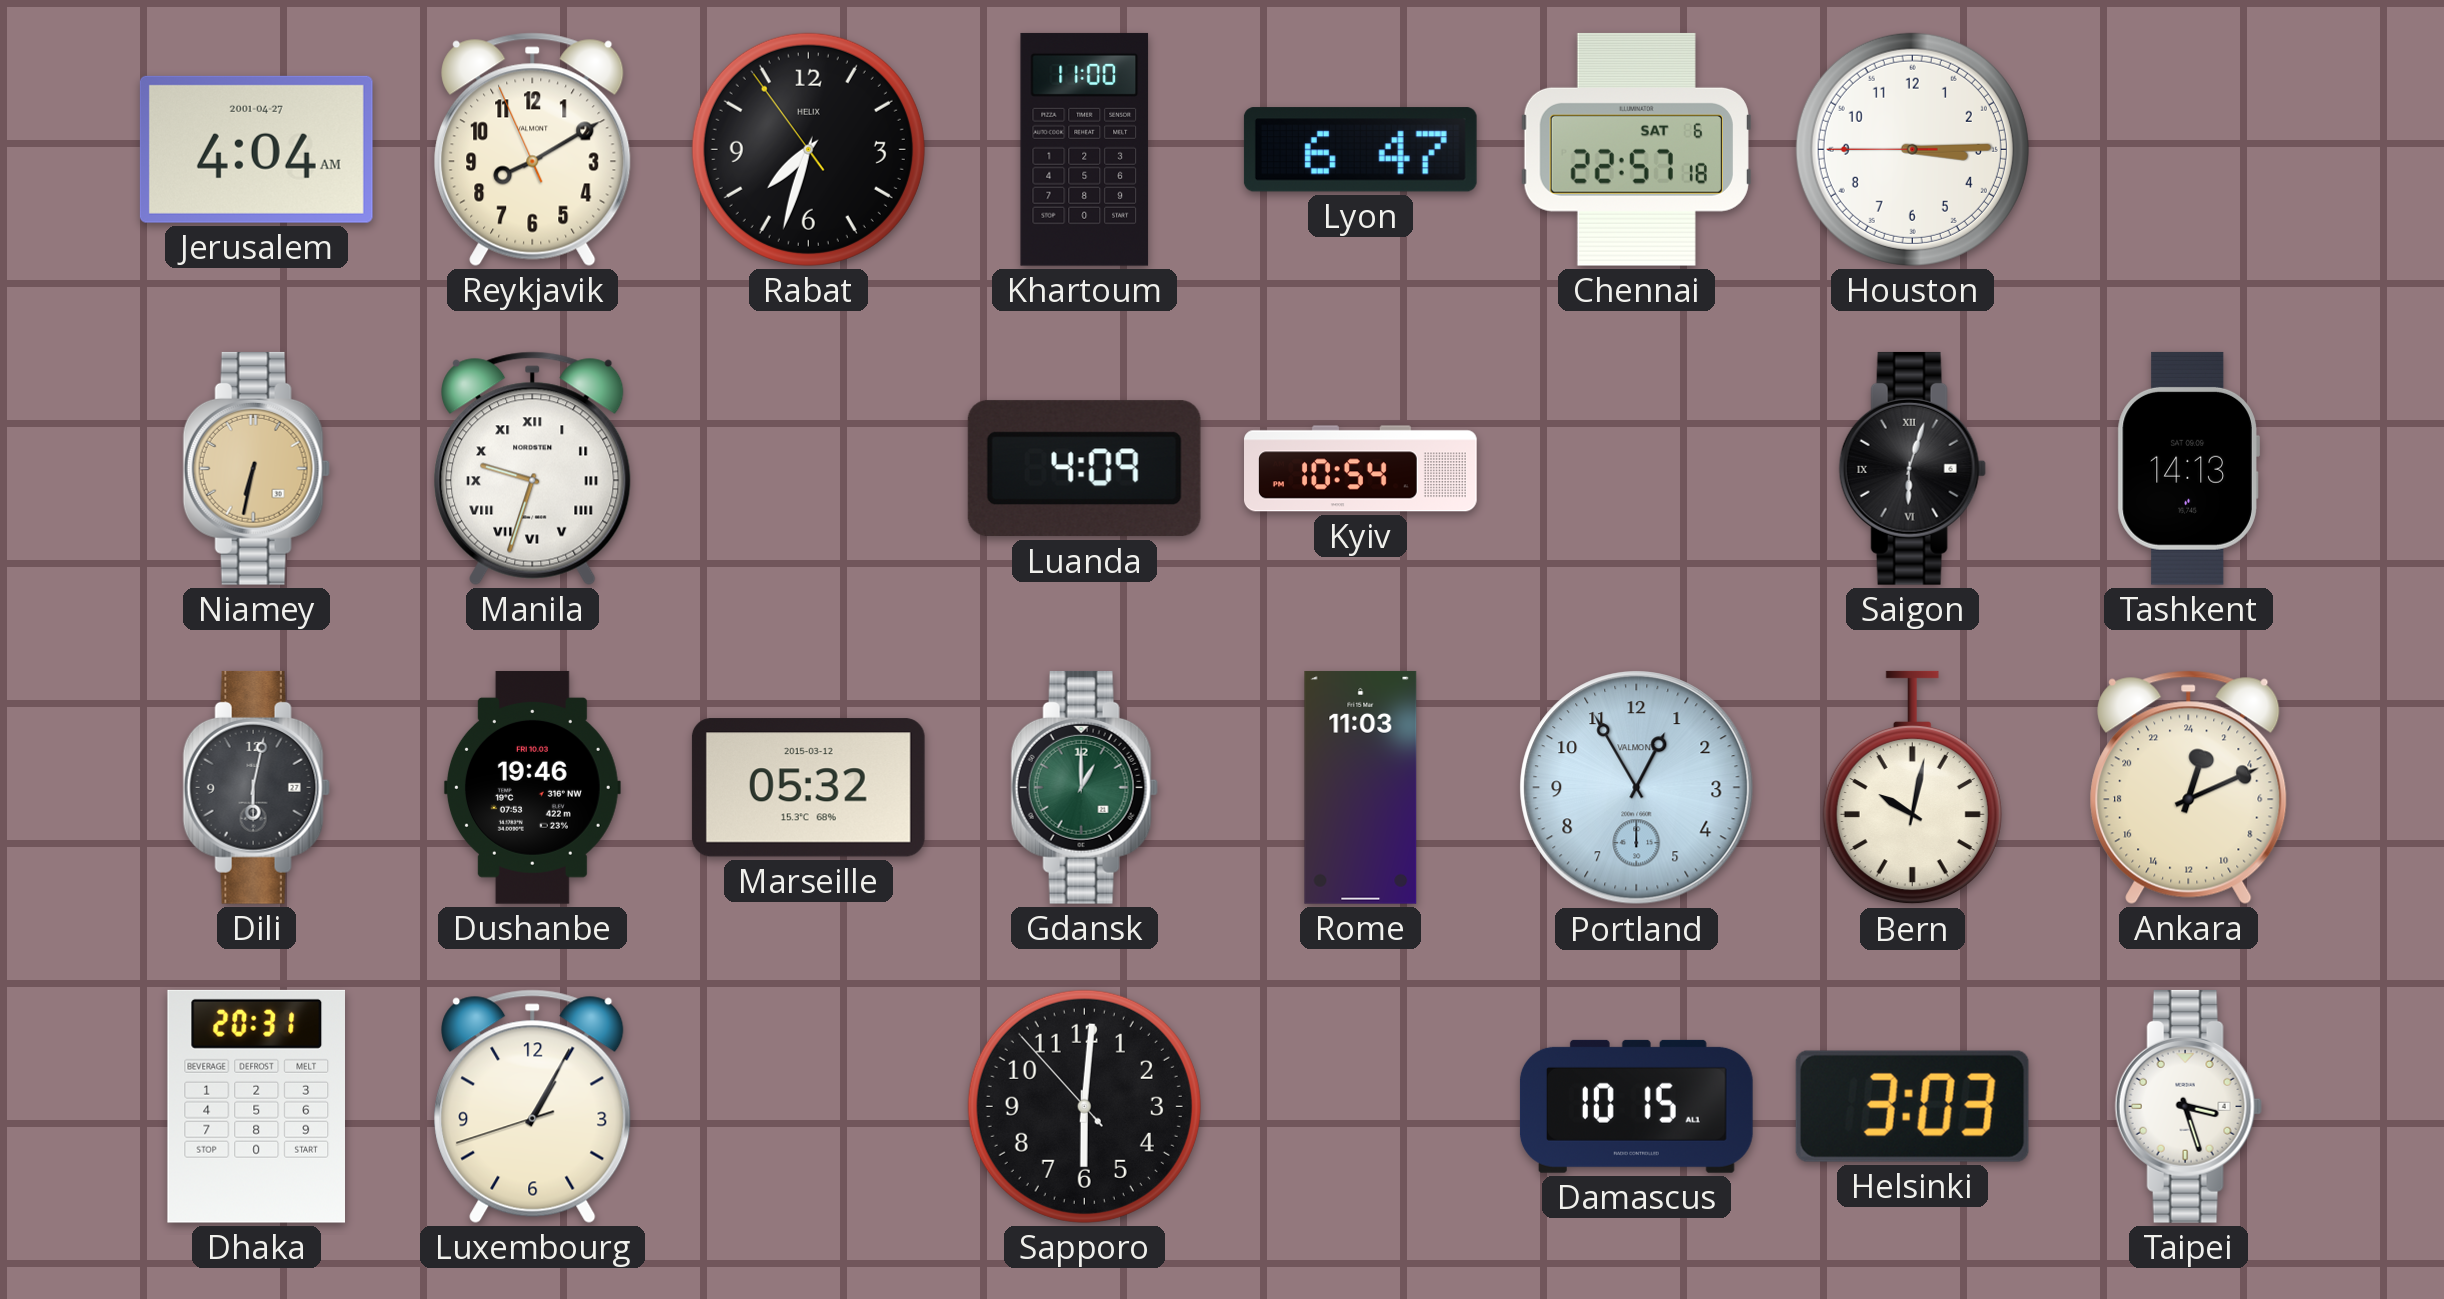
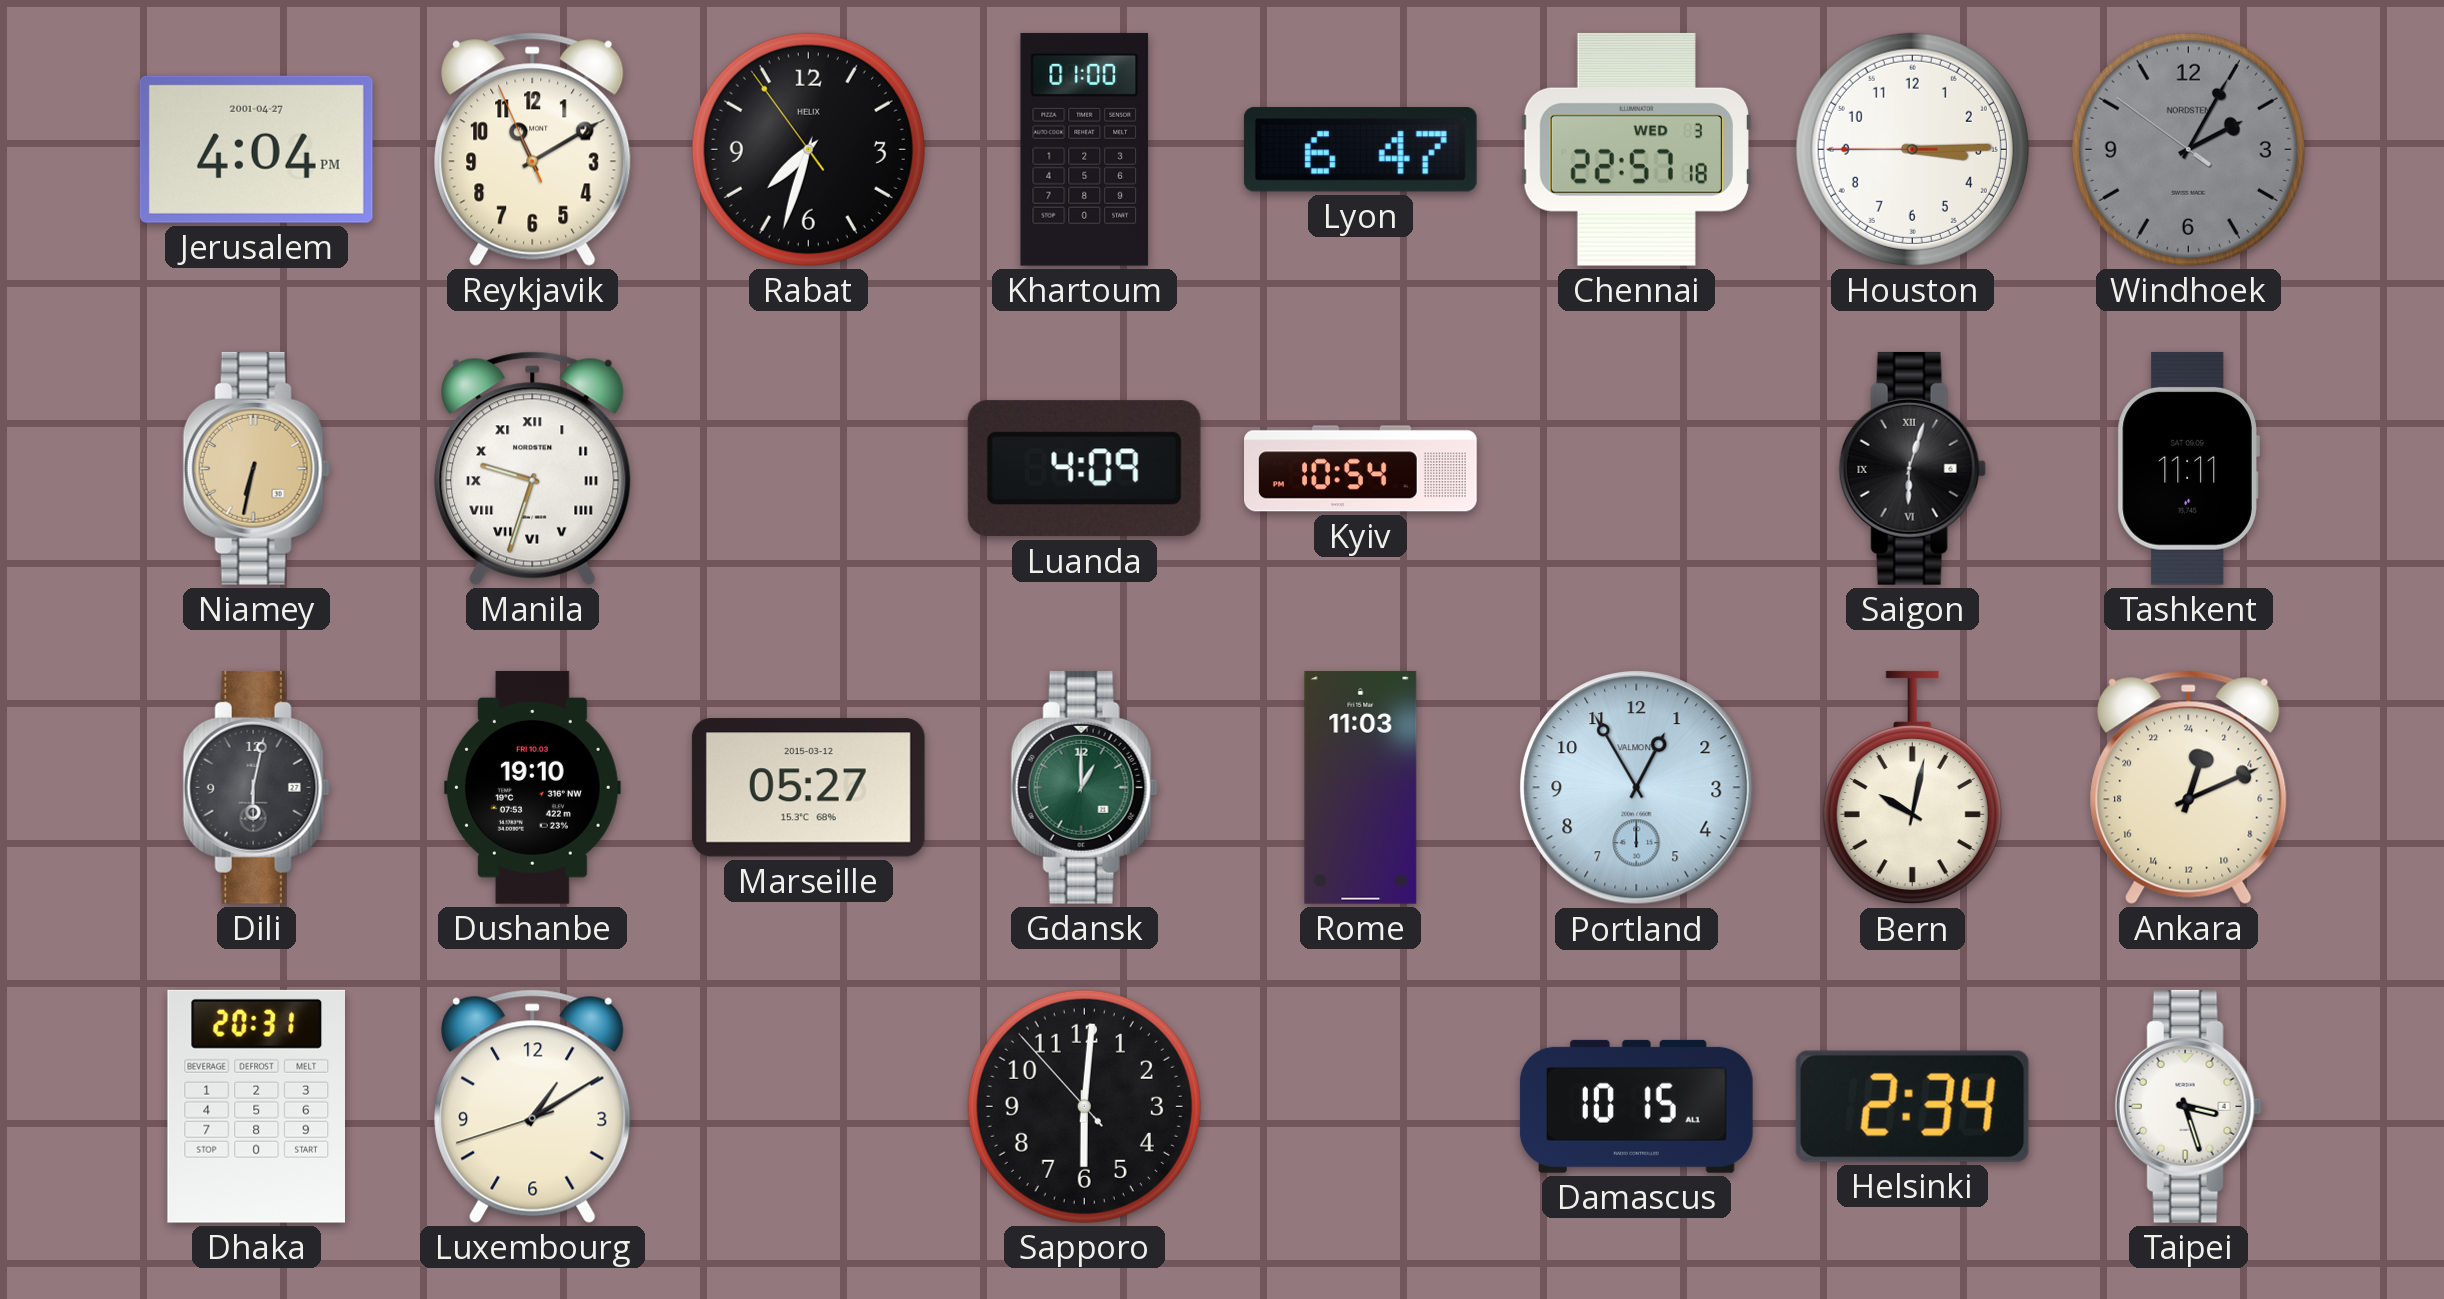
Jerusalem: 4:04 AM -> 4:04 PM
Reykjavik: 8:09 -> 11:09
Khartoum: 11:00 -> 01:00
Chennai date: SAT 6 -> WED 3
Windhoek: none -> 2:04
Tashkent: 14:13 -> 11:11
Dushanbe: 19:46 -> 19:10
Marseille: 05:32 -> 05:27
Luxembourg: 1:04 -> 1:09
Helsinki: 3:03 -> 2:34
